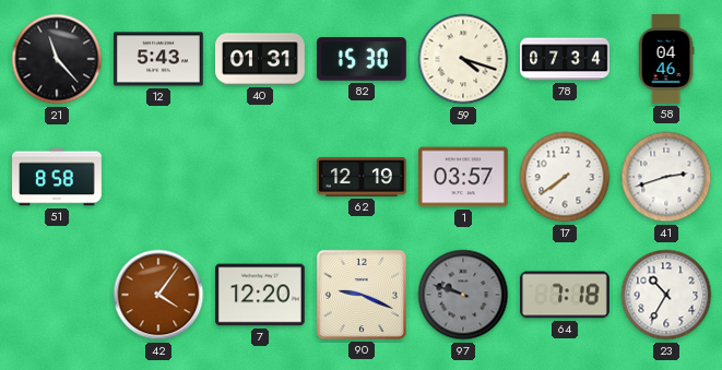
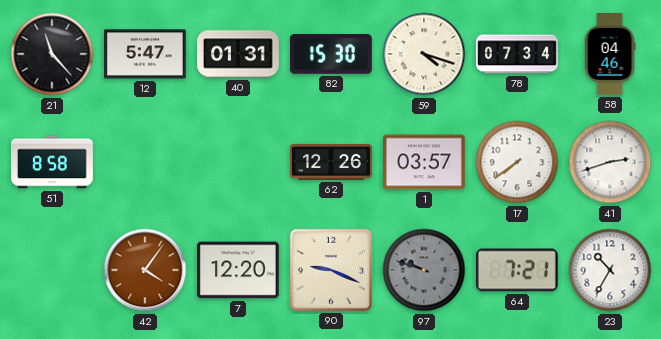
12: 5:43 -> 5:47
62: 12:19 -> 12:26
64: 7:18 -> 7:21
